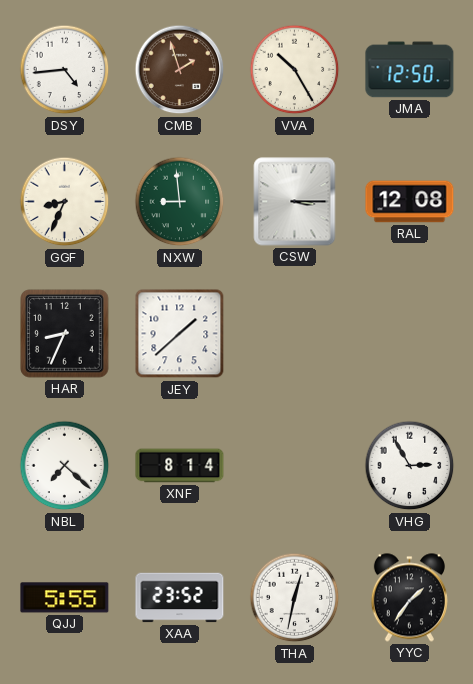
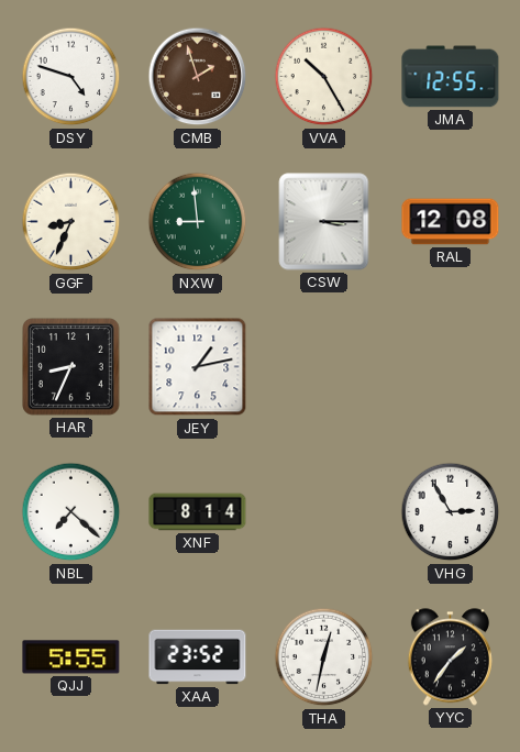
DSY: 4:44 -> 4:48
JMA: 12:50 -> 12:55
JEY: 1:38 -> 1:13
